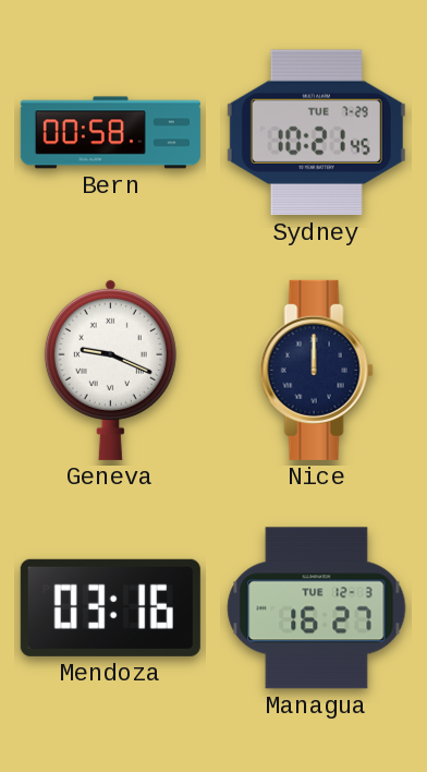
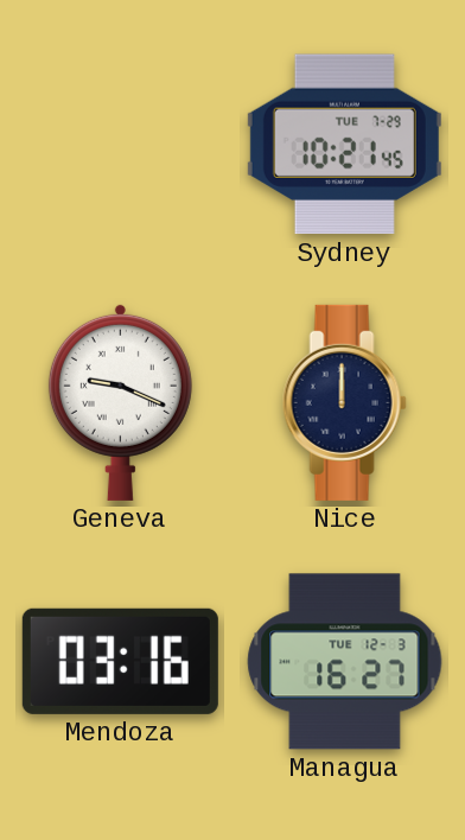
Bern: 00:58 -> none
